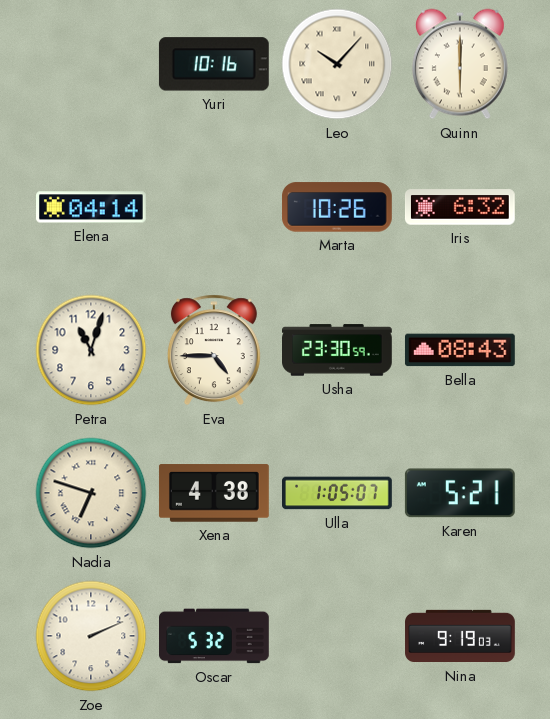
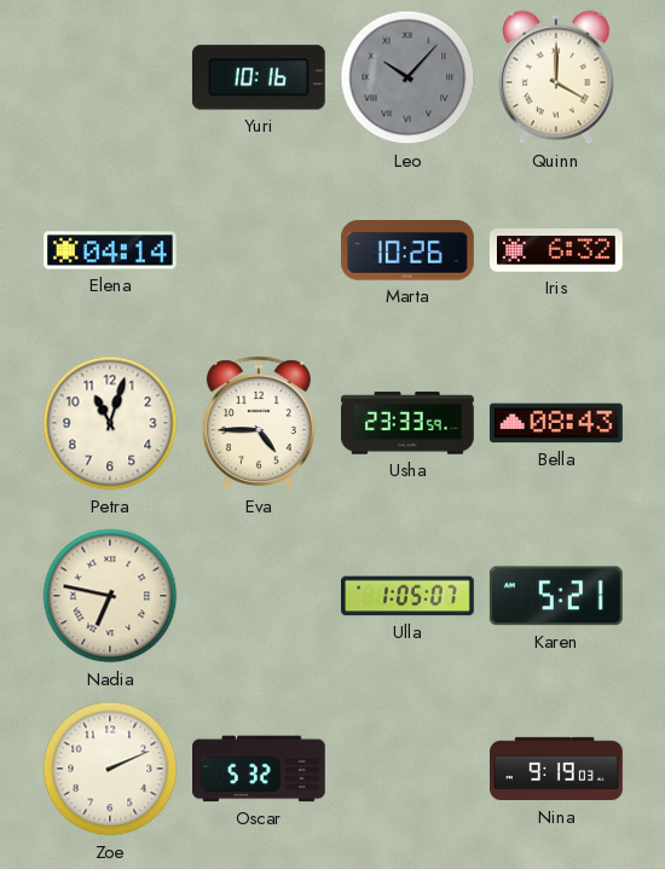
Leo dial: cream -> grey
Quinn: 6:00 -> 4:00
Usha: 23:30 -> 23:33
Nadia: 6:48 -> 6:47
Xena: 4:38 -> none
